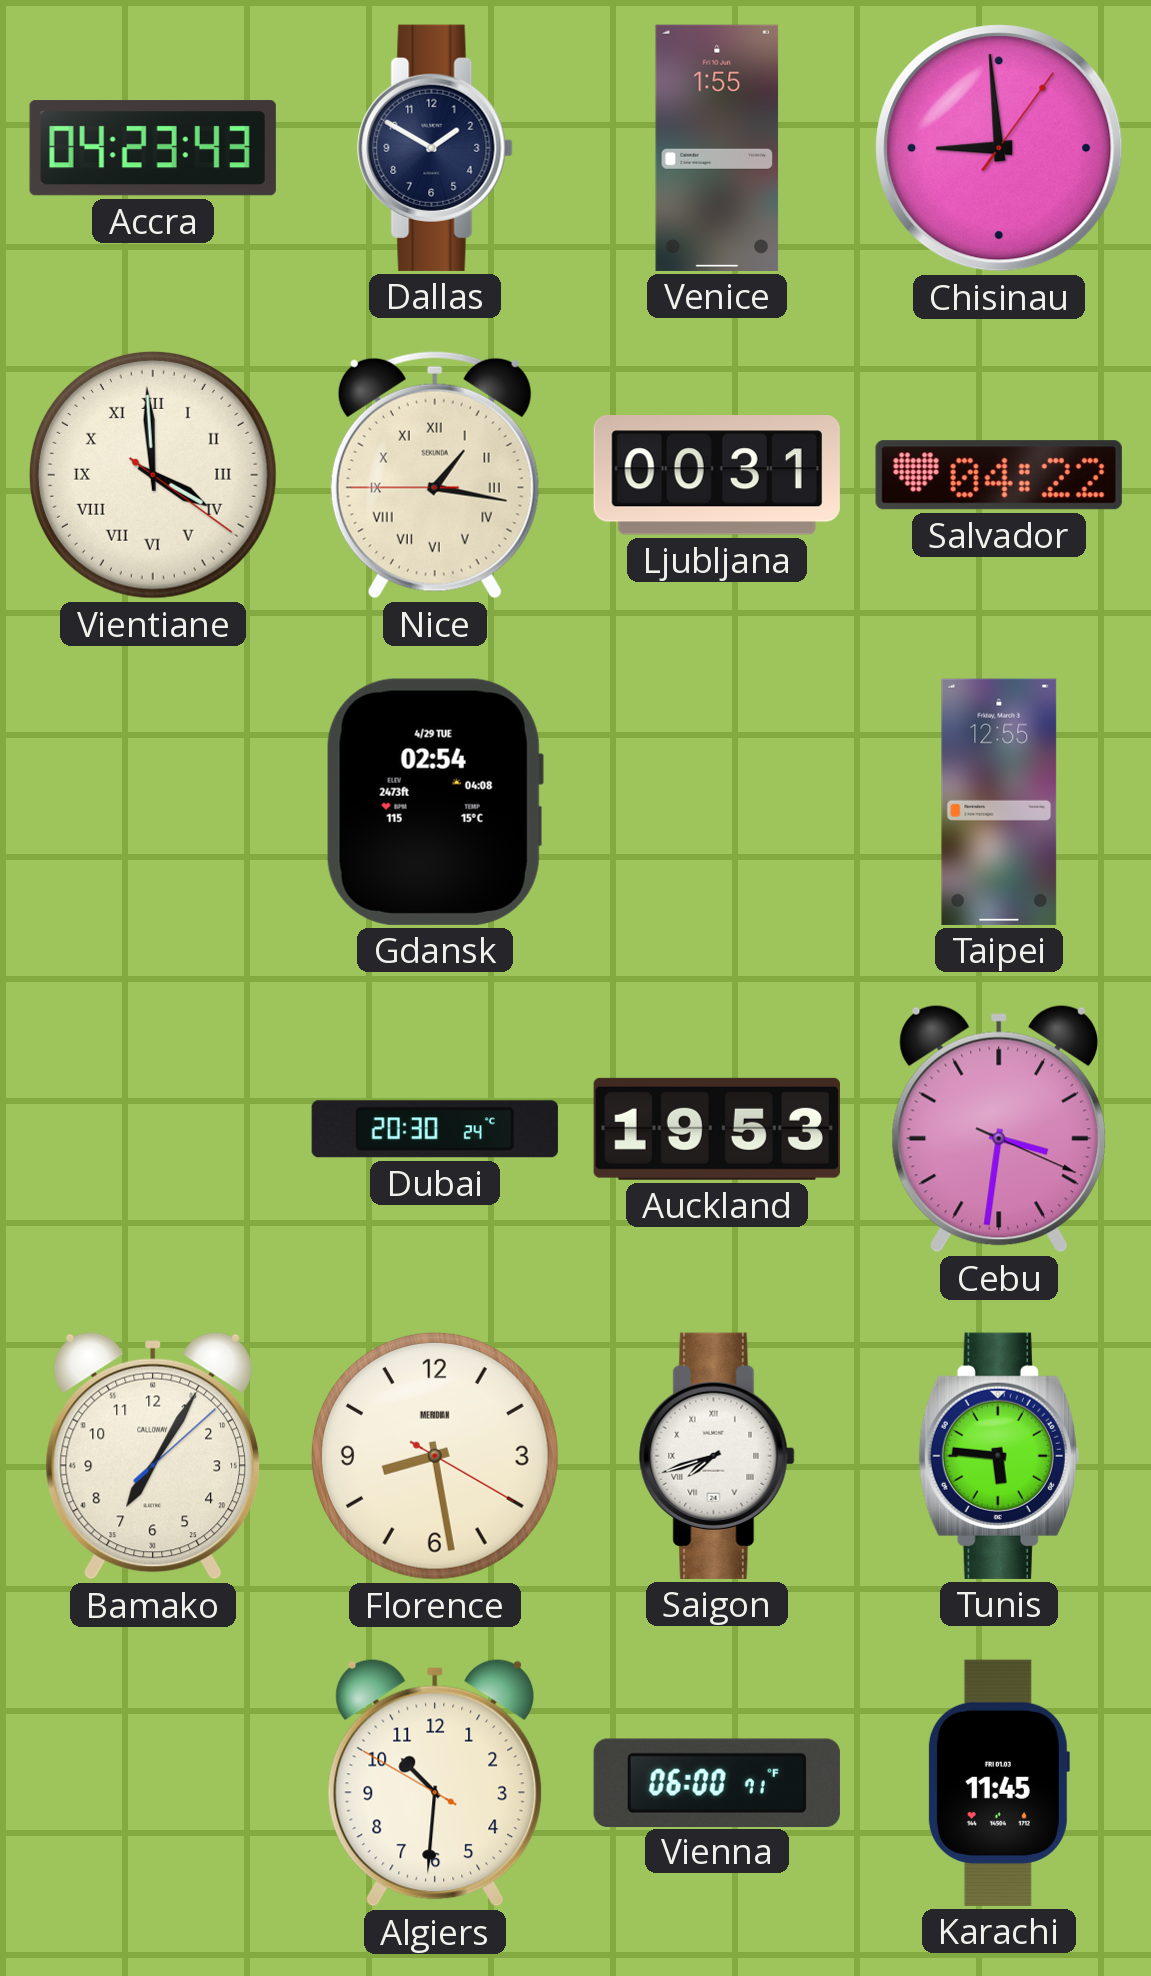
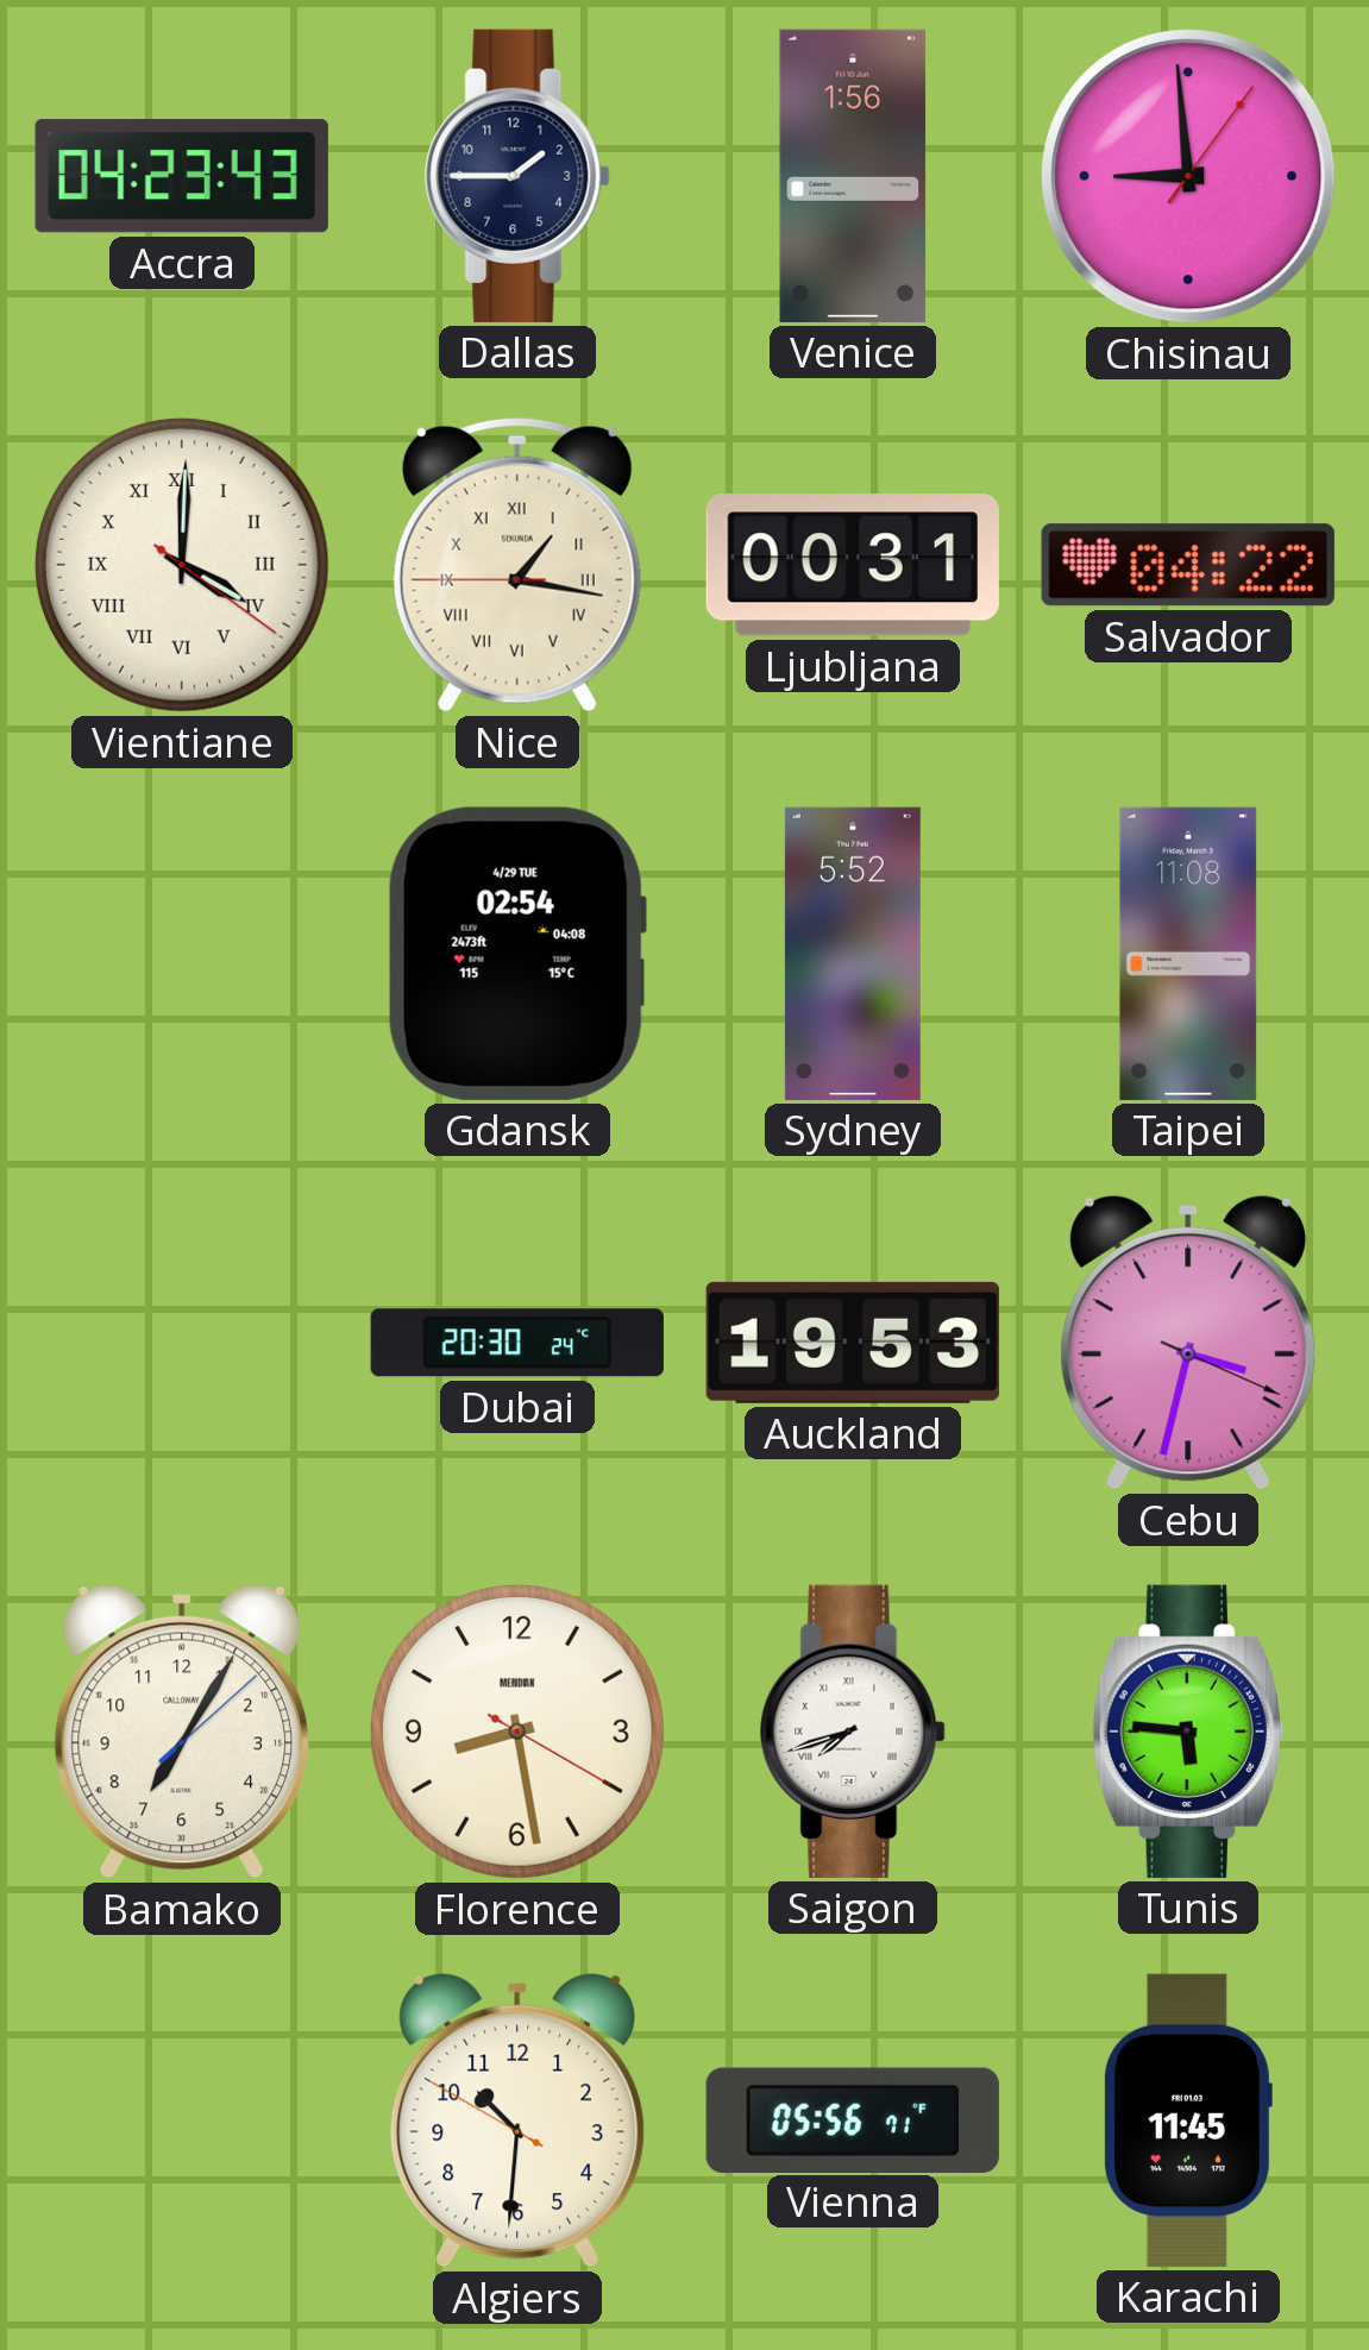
Dallas: 1:50 -> 1:45
Venice: 1:55 -> 1:56
Vientiane: 3:59 -> 4:00
Sydney: none -> 5:52
Taipei: 12:55 -> 11:08
Cebu: 3:31 -> 3:32
Vienna: 06:00 -> 05:56
